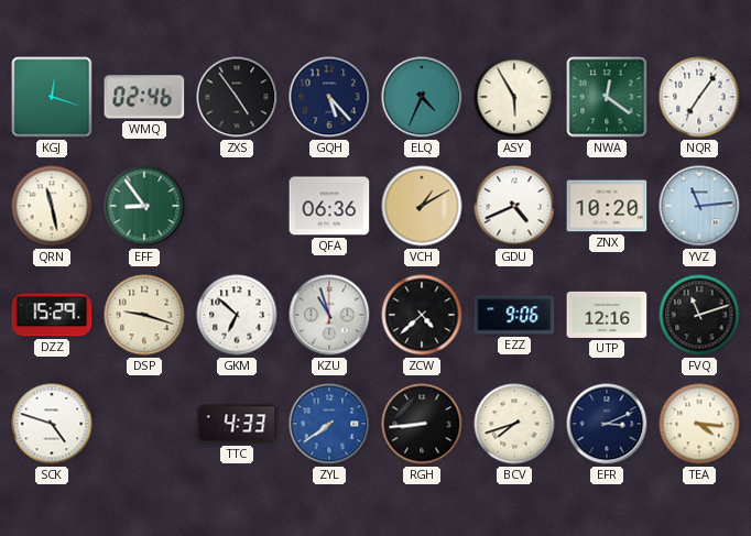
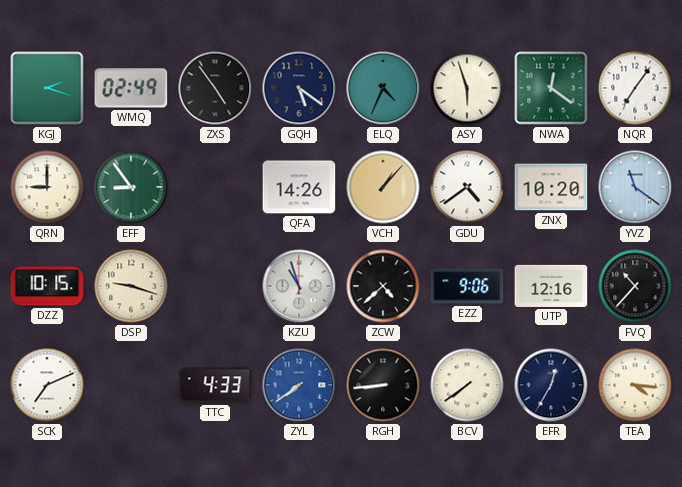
KGJ: 12:18 -> 2:18
WMQ: 02:46 -> 02:49
GQH: 5:23 -> 5:21
ASY: 5:55 -> 5:57
QRN: 11:28 -> 9:00
QFA: 06:36 -> 14:26
VCH: 1:10 -> 1:07
GDU: 4:41 -> 4:39
YVZ: 11:14 -> 11:21
DZZ: 15:29 -> 10:15
GKM: 6:52 -> none
FVQ: 11:12 -> 10:37
SCK: 4:48 -> 7:11
BCV: 7:42 -> 7:39
EFR: 3:11 -> 12:35
